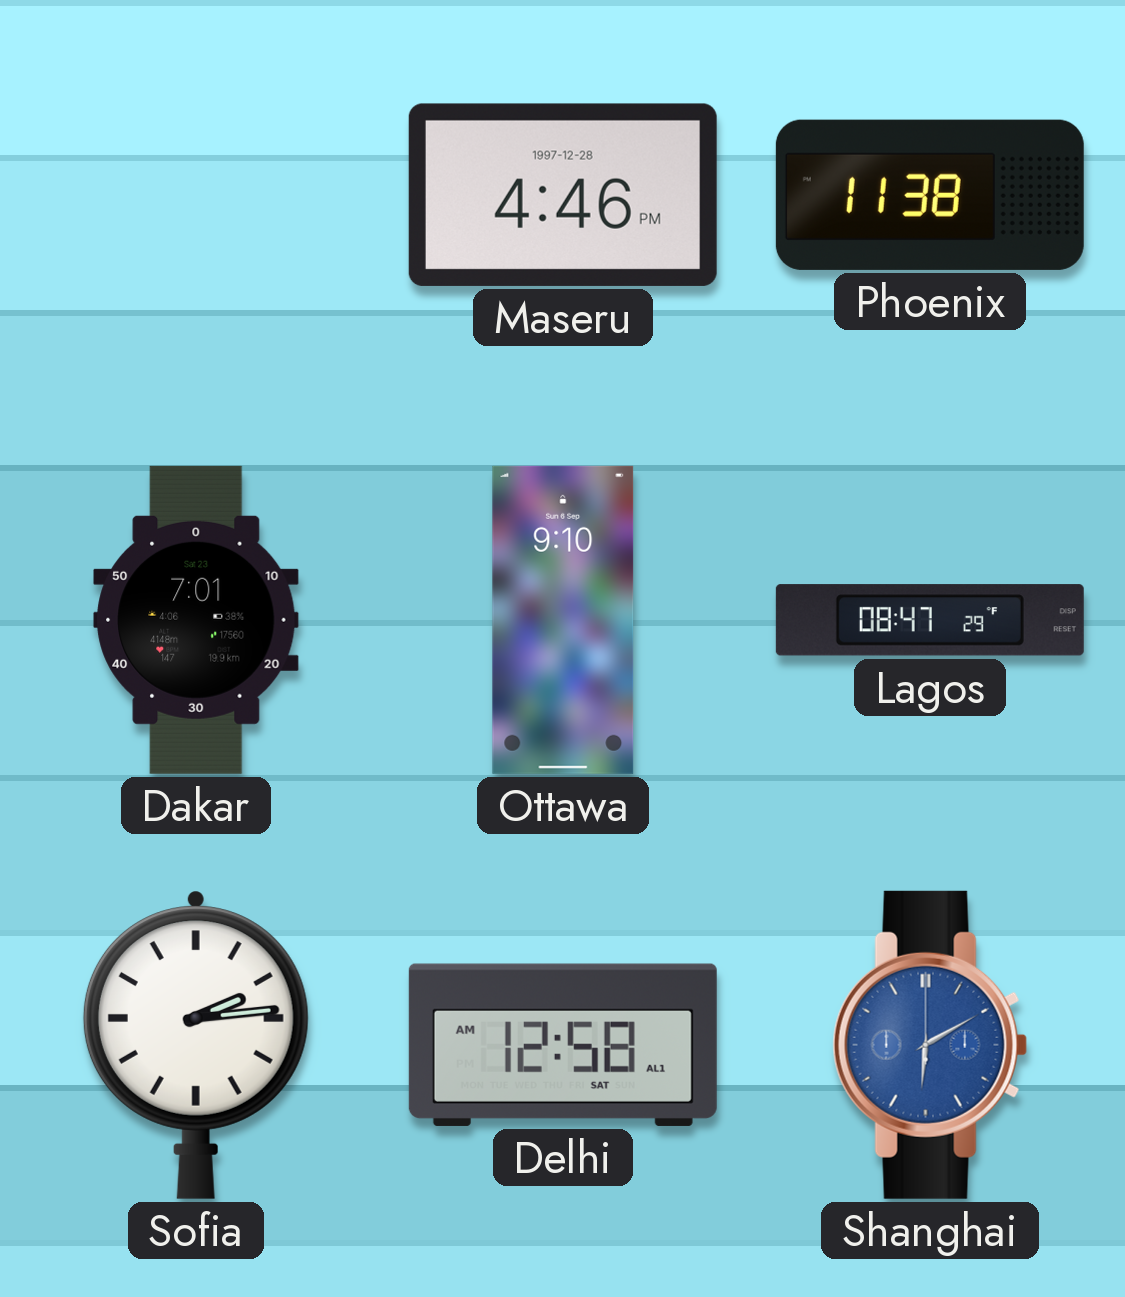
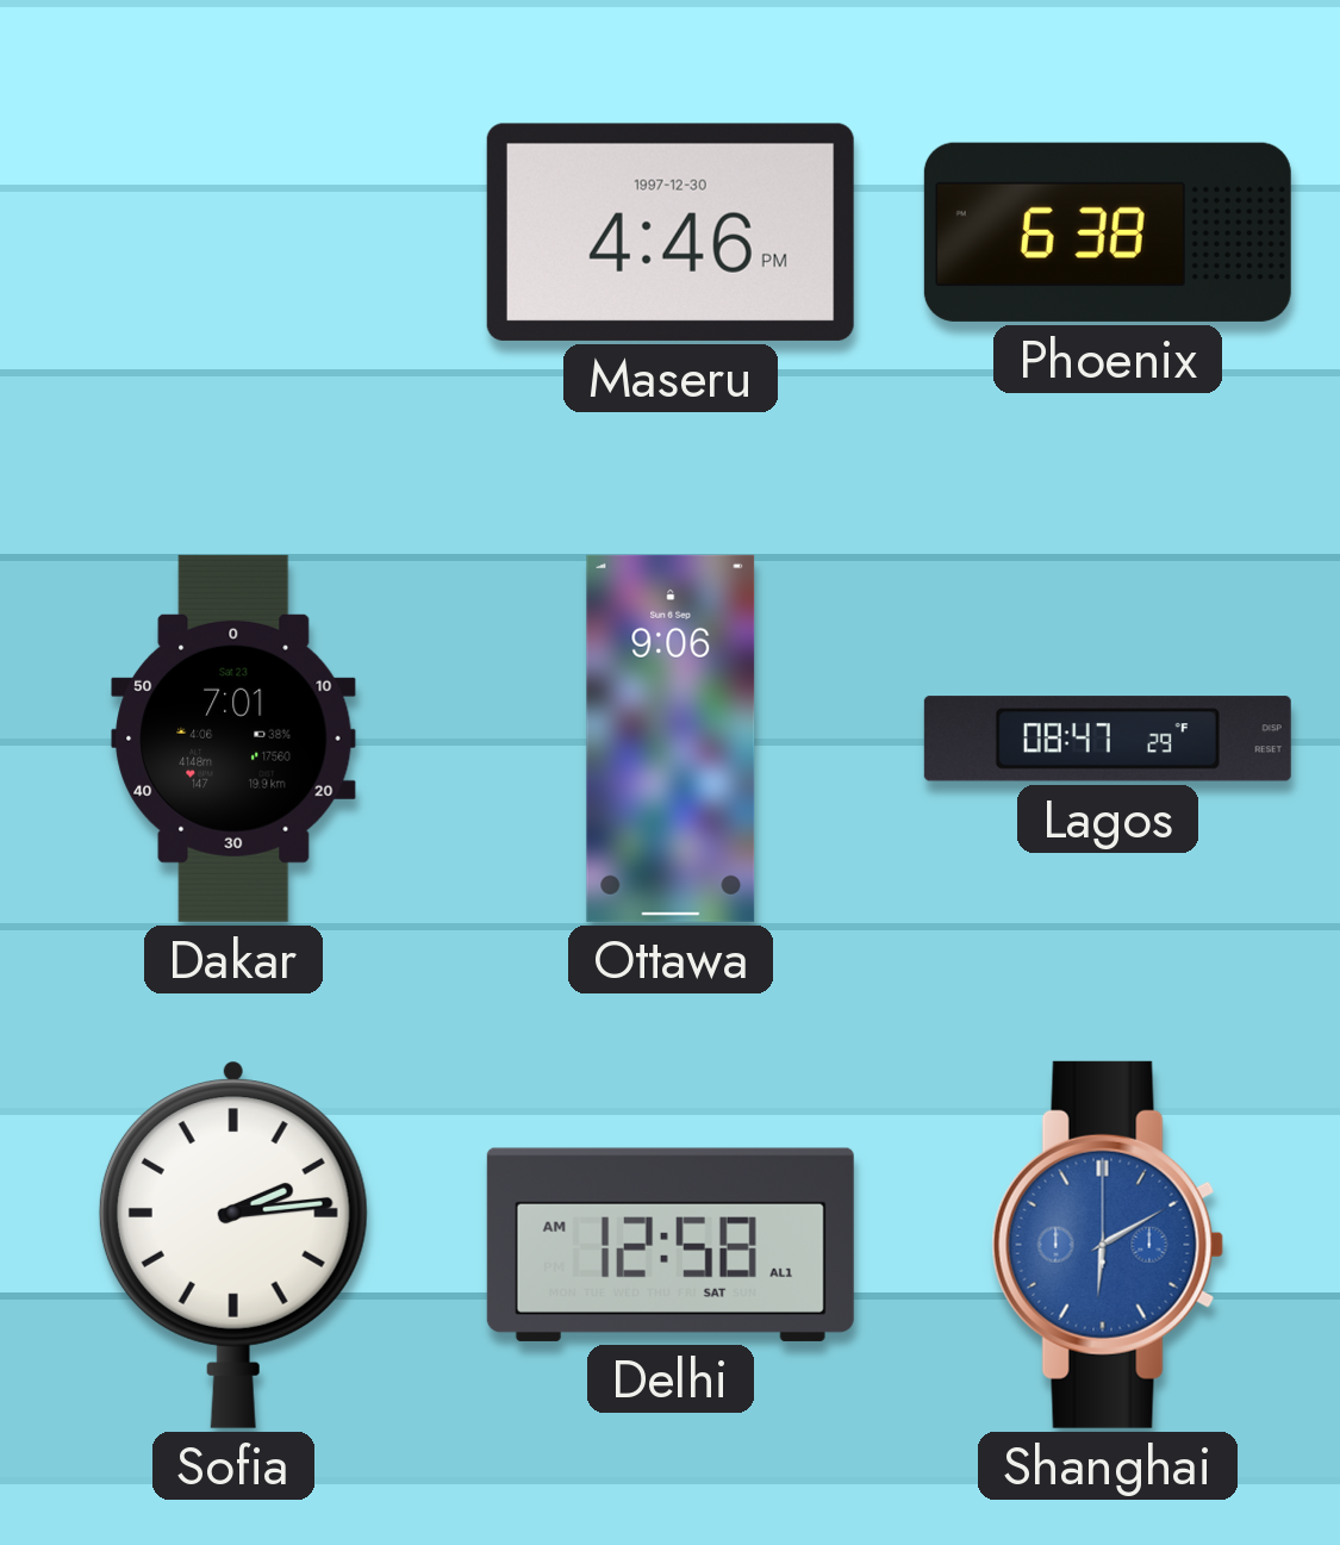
Maseru date: 1997-12-28 -> 1997-12-30
Phoenix: 11:38 -> 6:38
Ottawa: 9:10 -> 9:06
